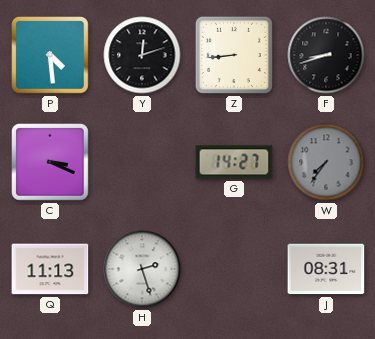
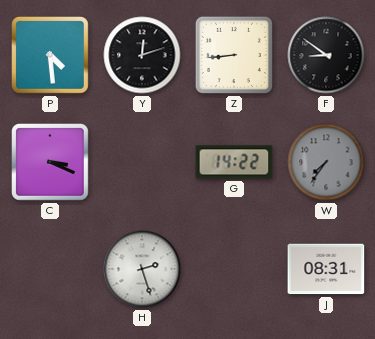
F: 8:42 -> 8:51
G: 14:27 -> 14:22
Q: 11:13 -> none
